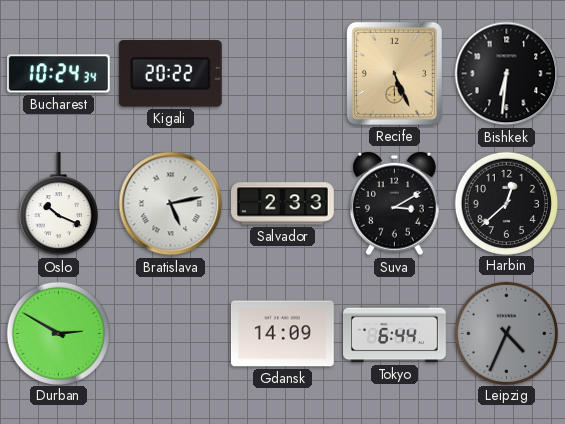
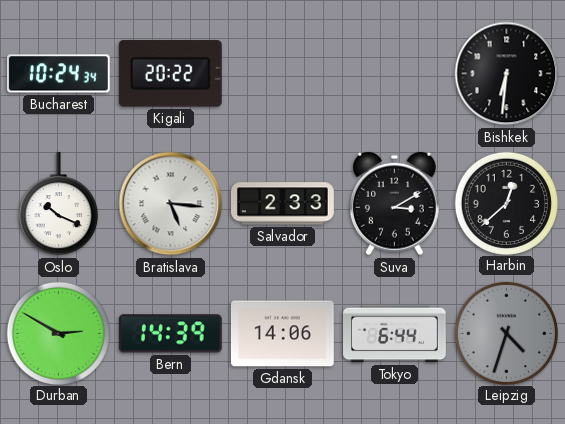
Recife: 5:26 -> none
Bratislava: 5:13 -> 5:16
Bern: none -> 14:39
Gdansk: 14:09 -> 14:06
Leipzig: 4:34 -> 4:33
